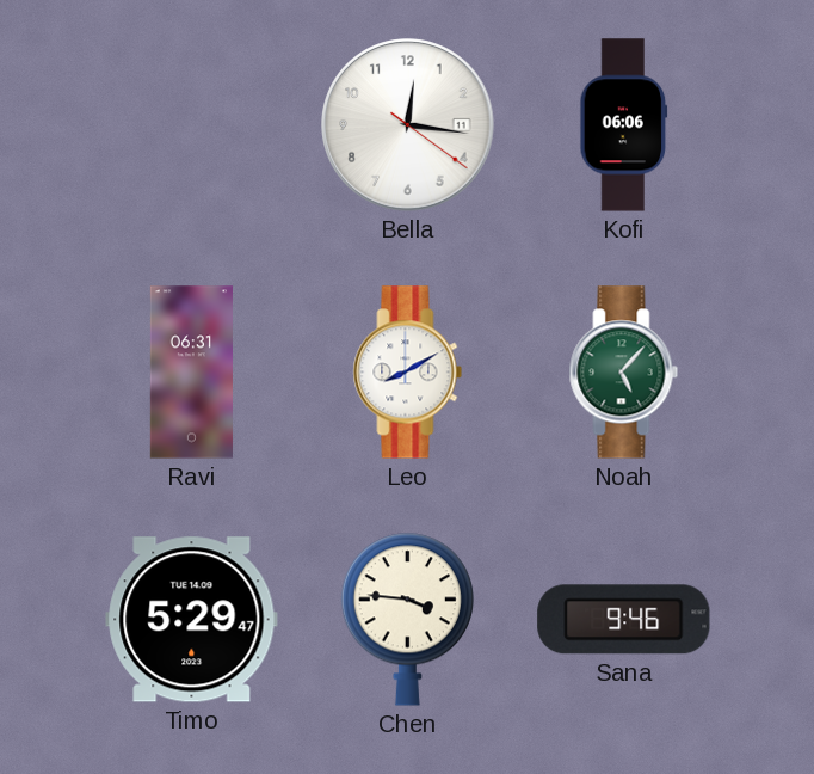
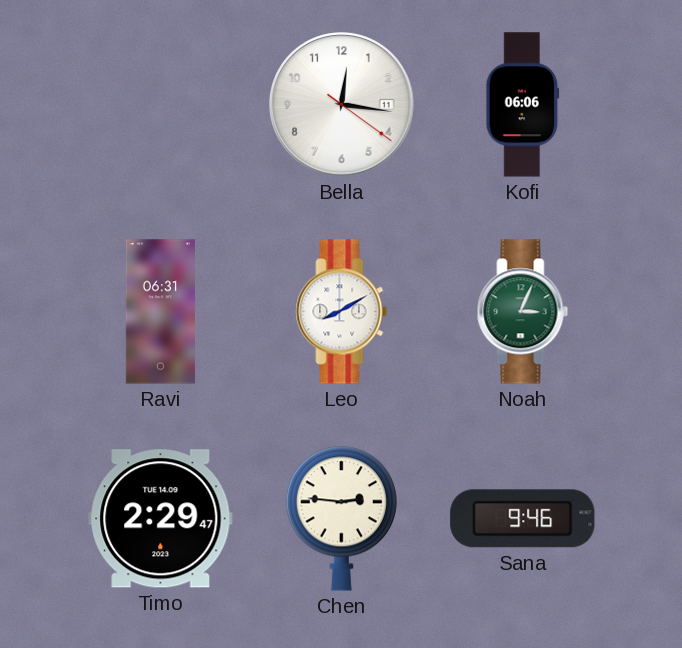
Noah: 5:07 -> 3:04
Timo: 5:29 -> 2:29
Chen: 3:46 -> 2:46
